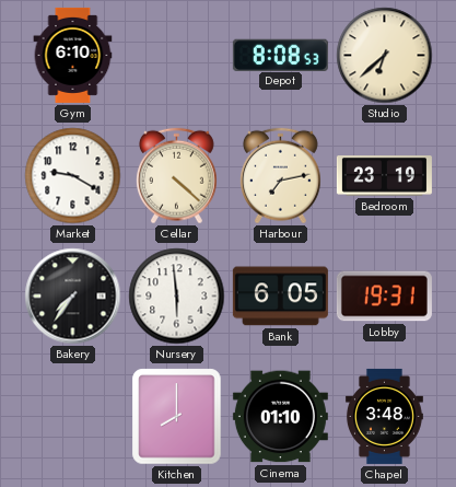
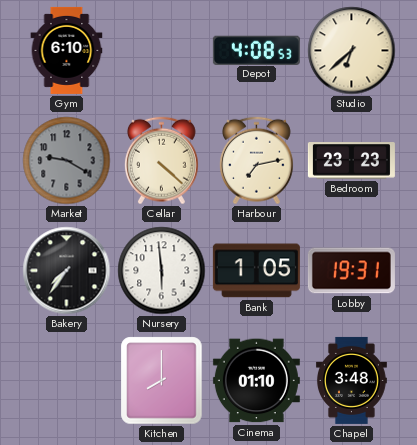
Depot: 8:08 -> 4:08
Market dial: white -> grey
Bedroom: 23:19 -> 23:23
Bank: 6:05 -> 1:05
